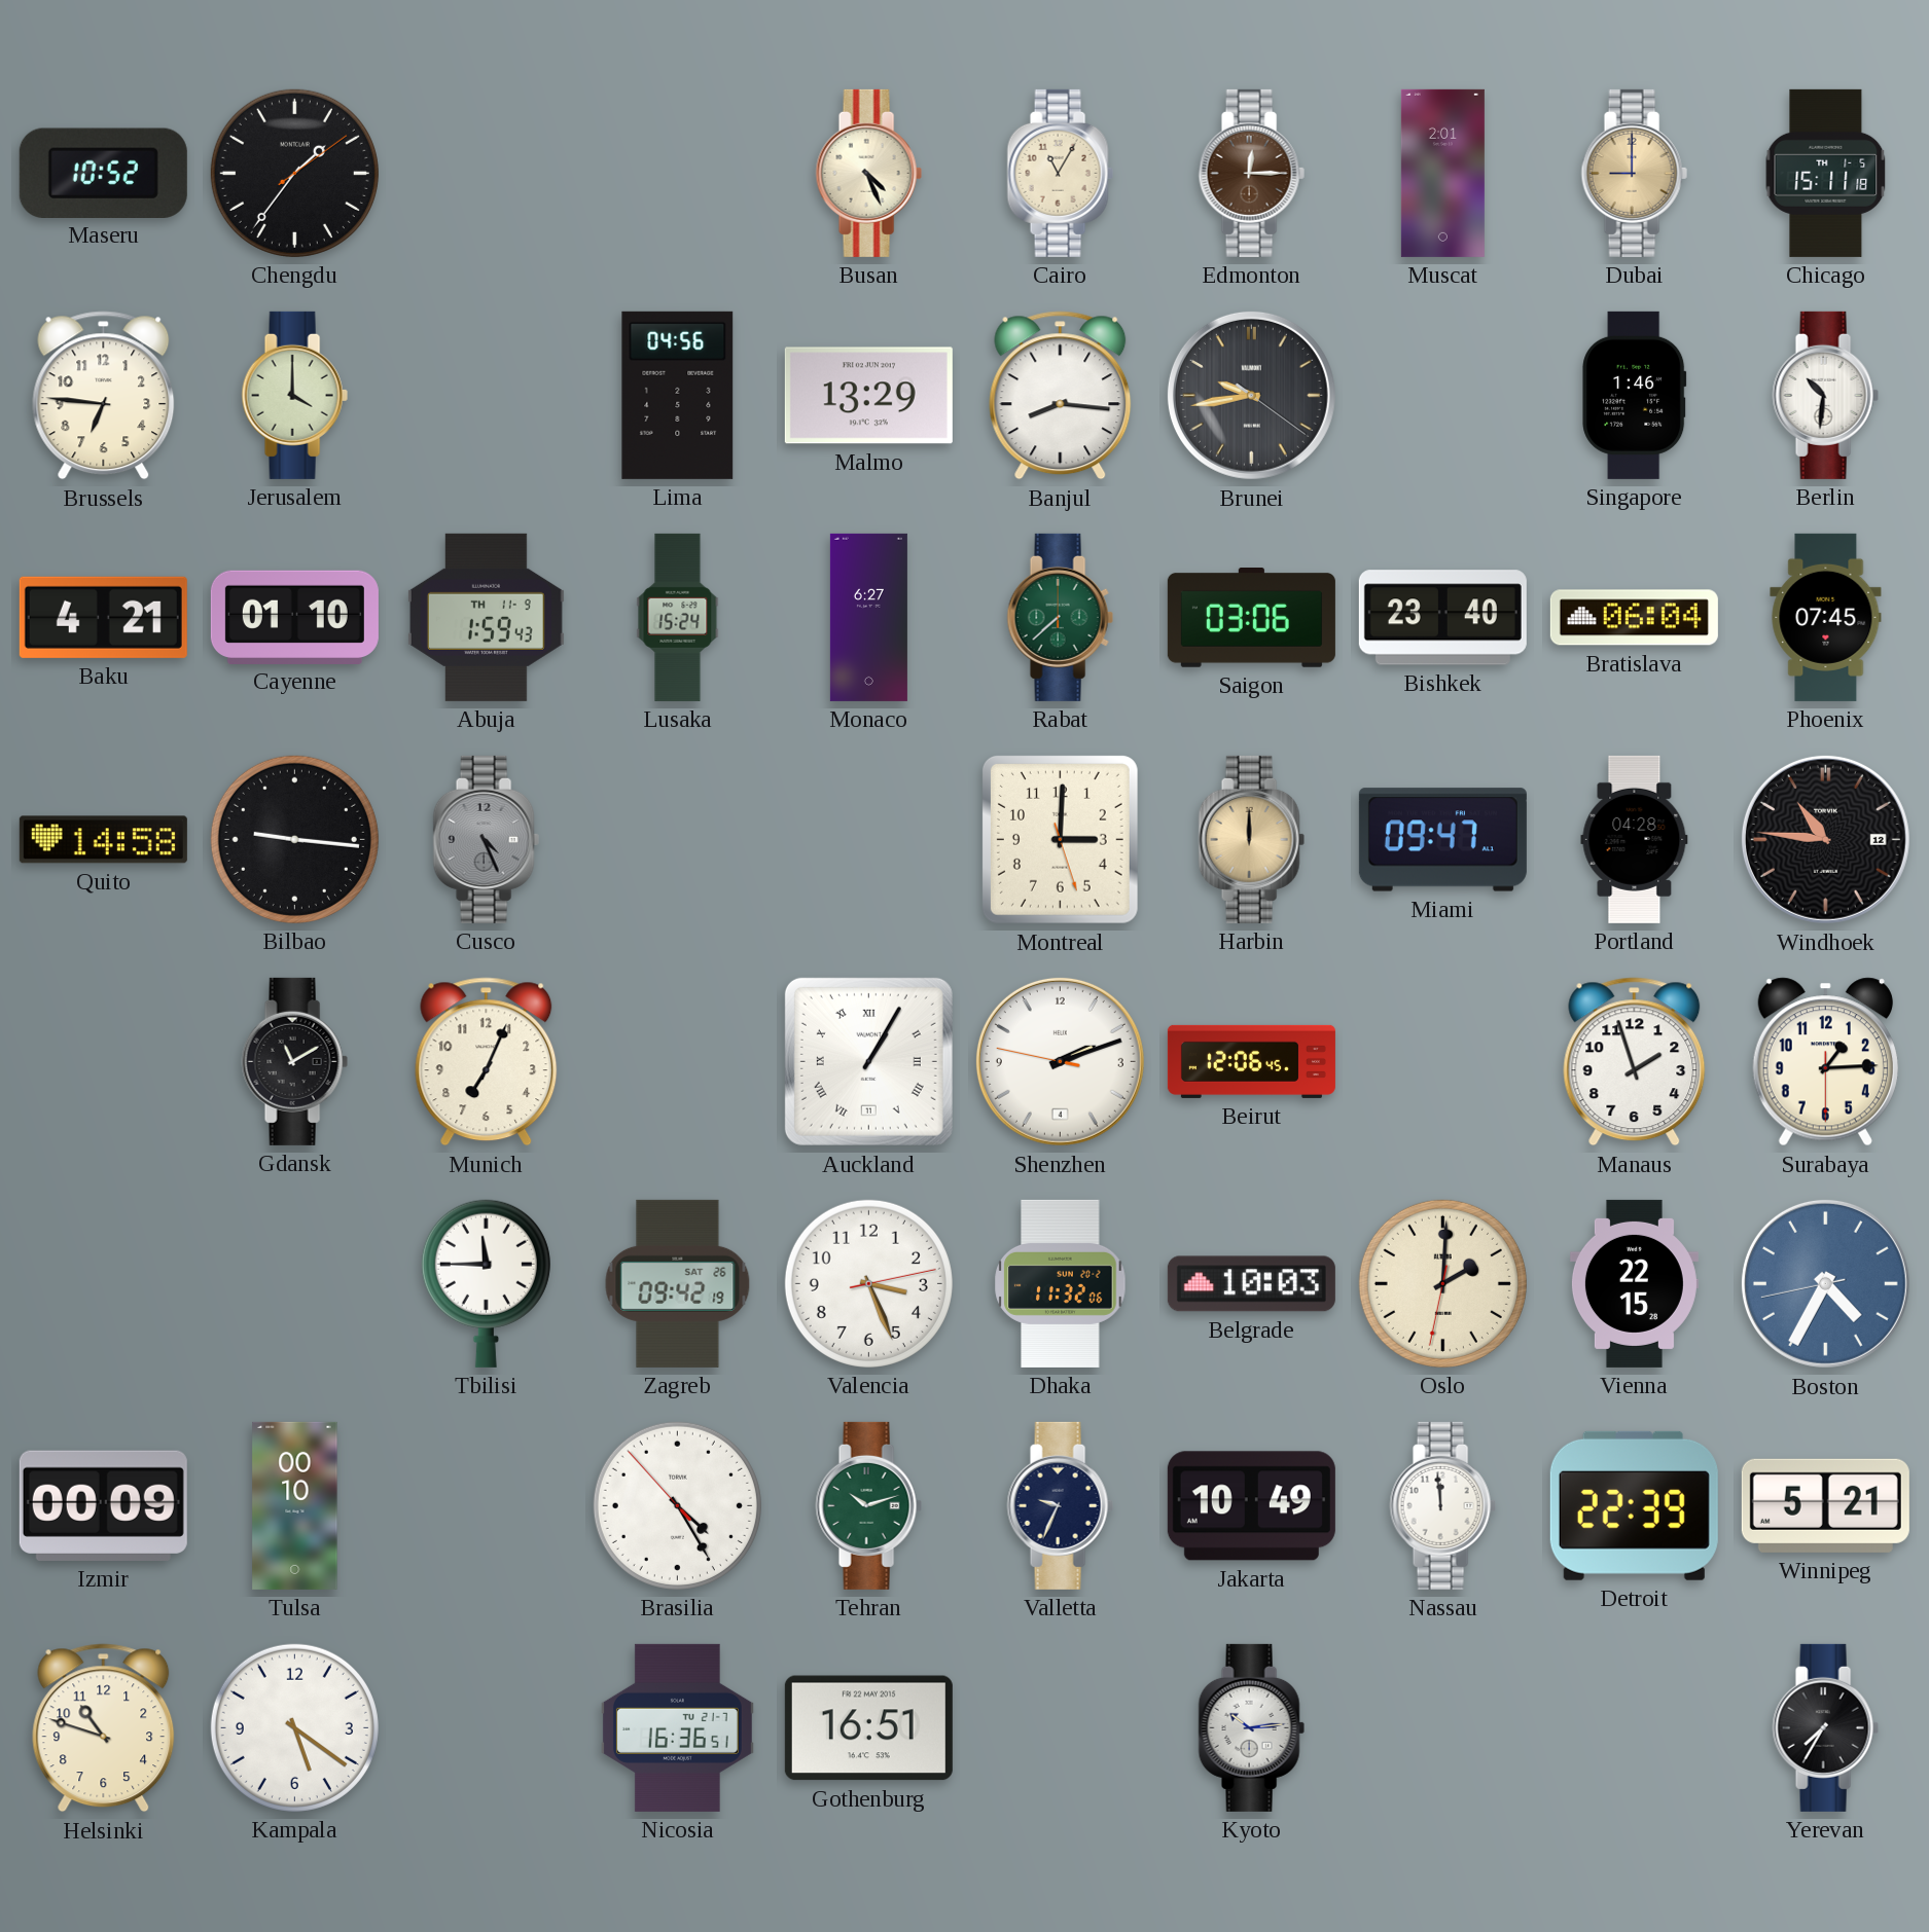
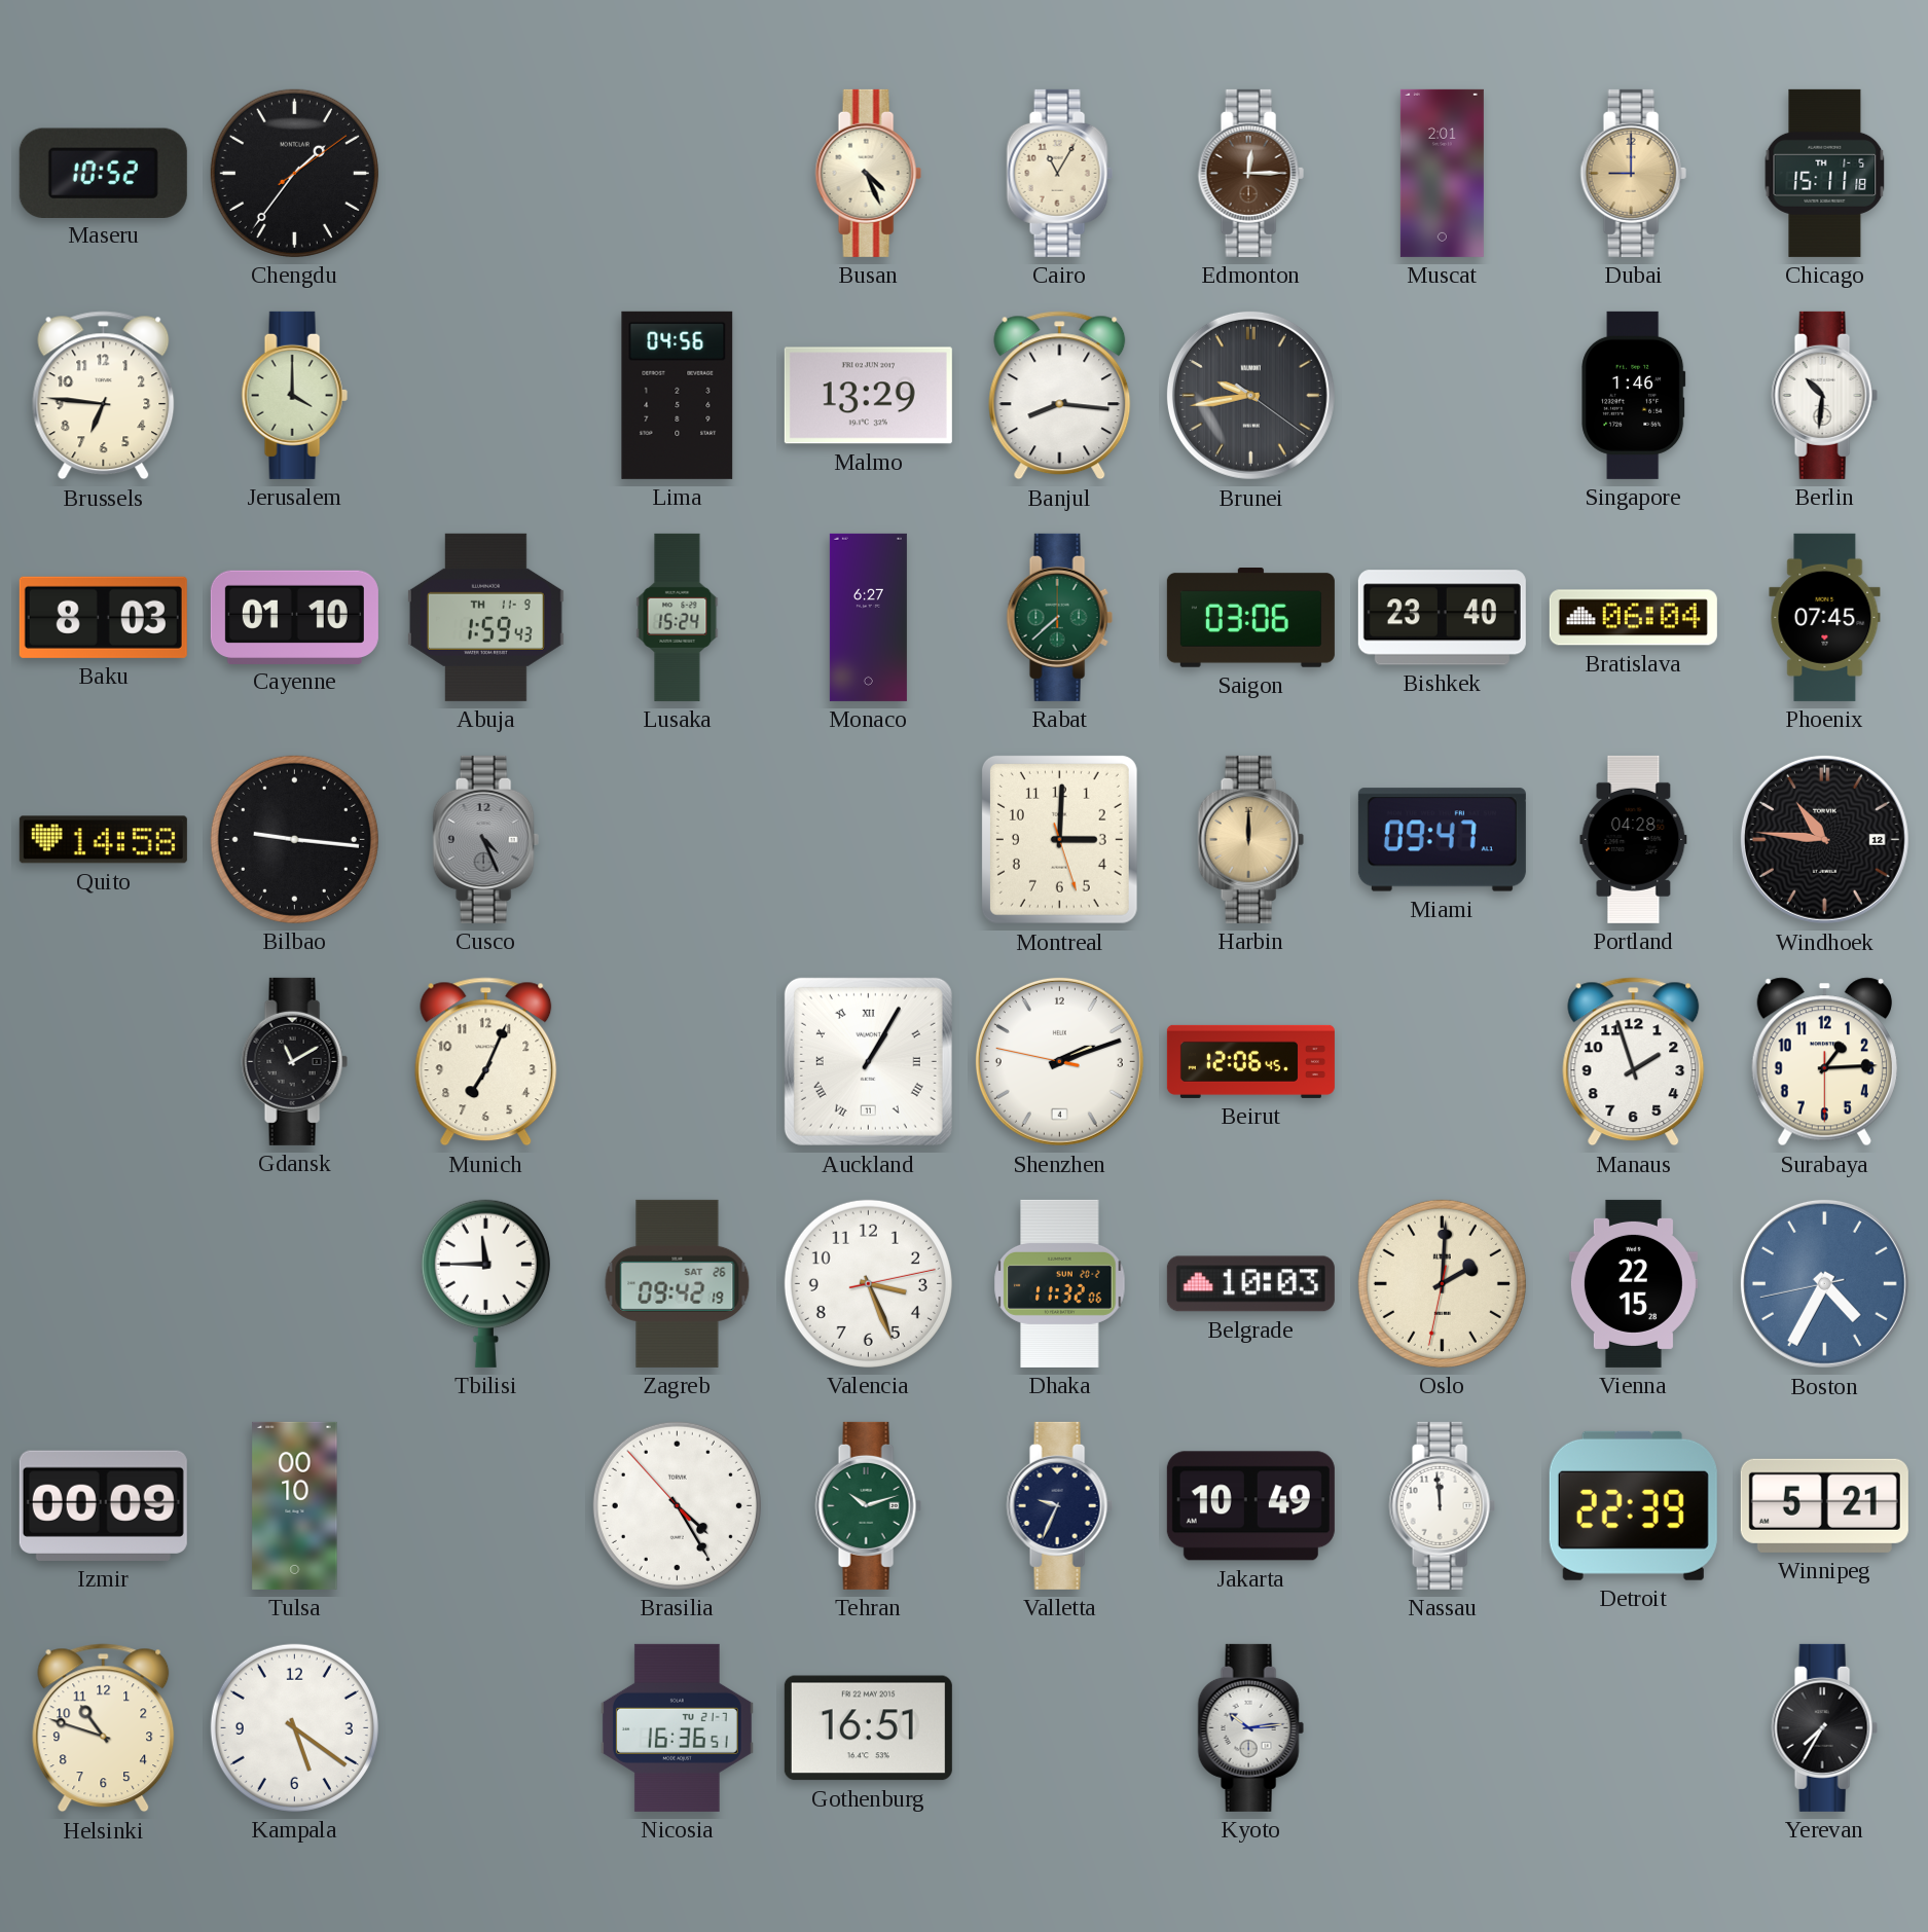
Baku: 4:21 -> 8:03
